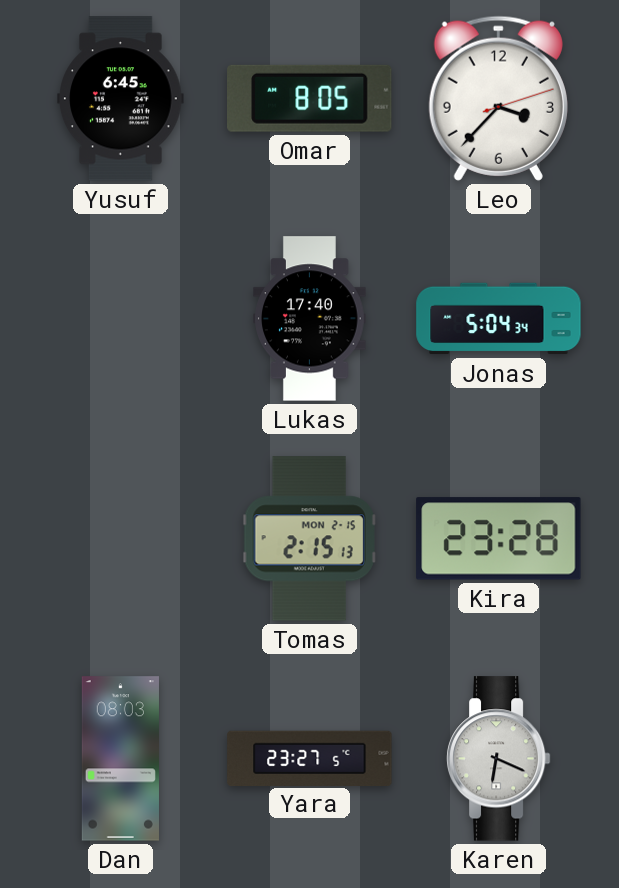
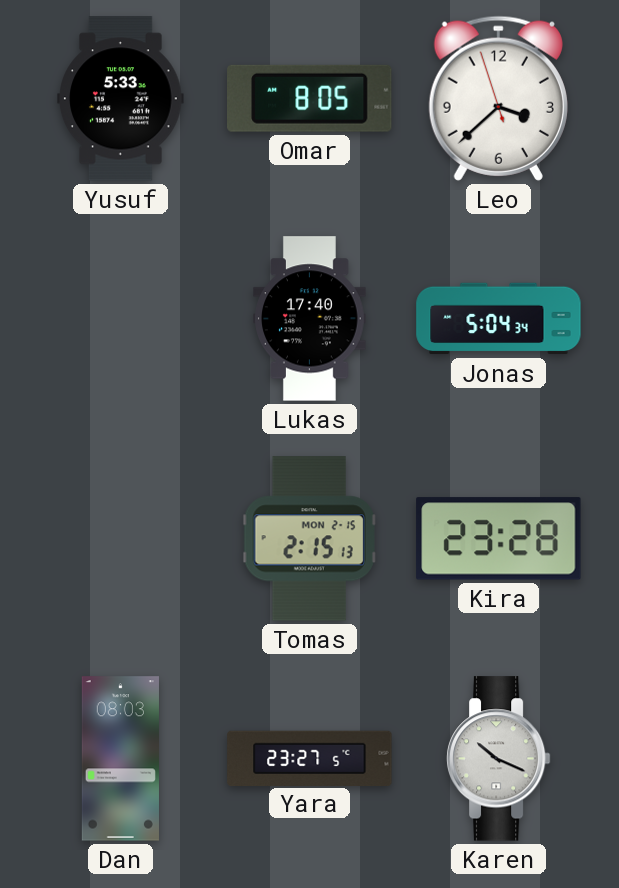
Yusuf: 6:45 -> 5:33
Leo: 3:37:12 -> 3:37:57
Karen: 6:19 -> 10:19
